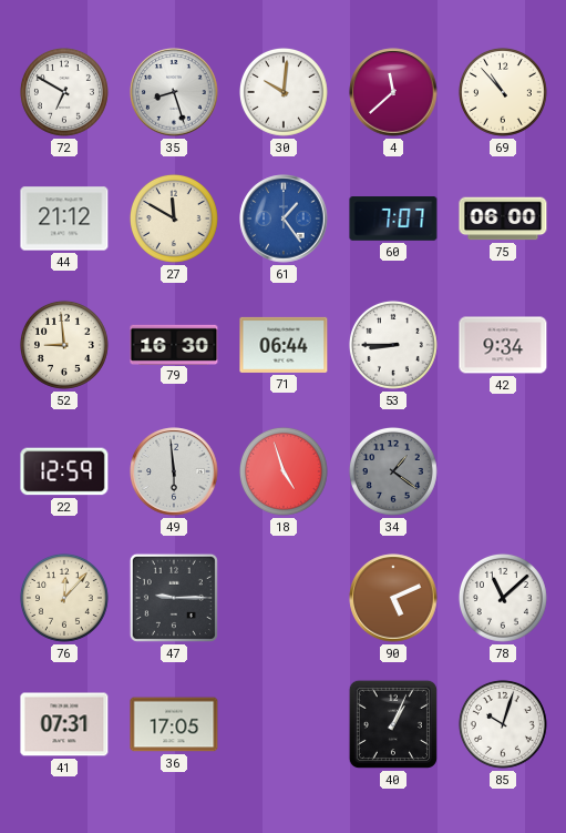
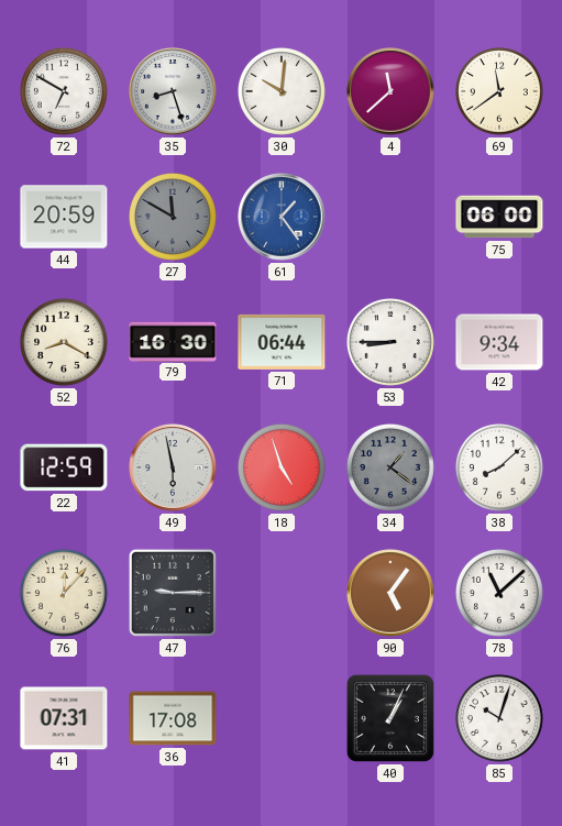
69: 10:53 -> 11:39
44: 21:12 -> 20:59
27 dial: cream -> grey
60: 7:07 -> none
52: 8:59 -> 8:20
49: 5:59 -> 5:58
38: none -> 8:08
90: 5:11 -> 5:06
36: 17:05 -> 17:08
